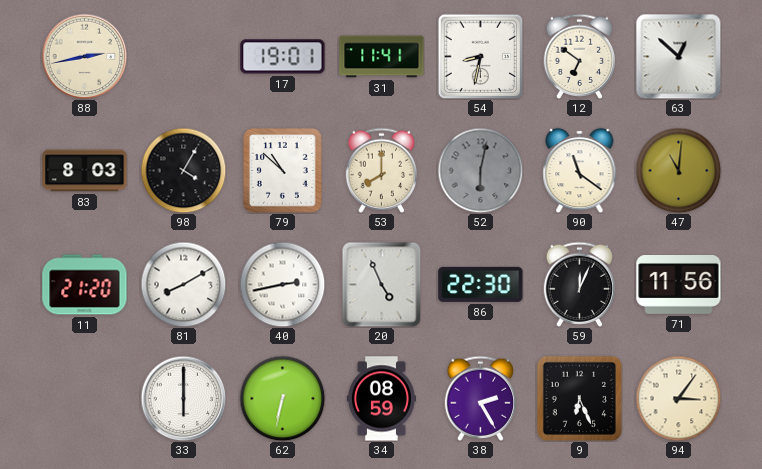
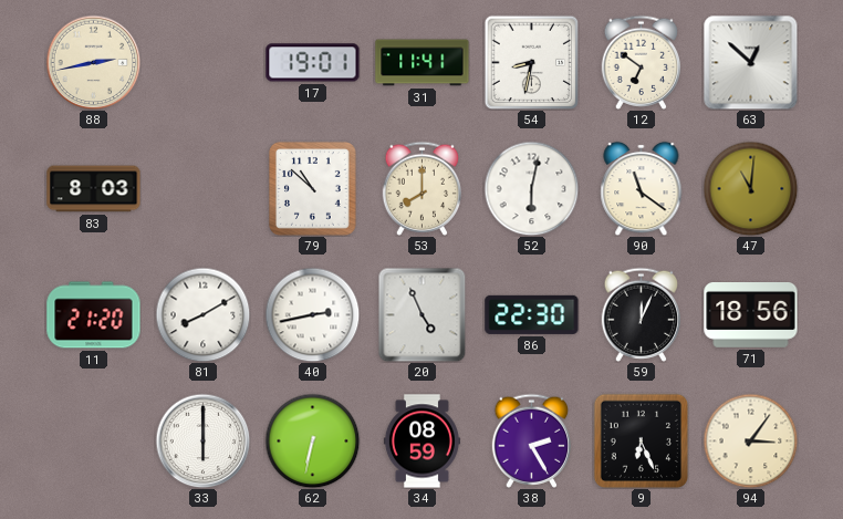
98: 4:05 -> none
52 dial: grey -> white
71: 11:56 -> 18:56
